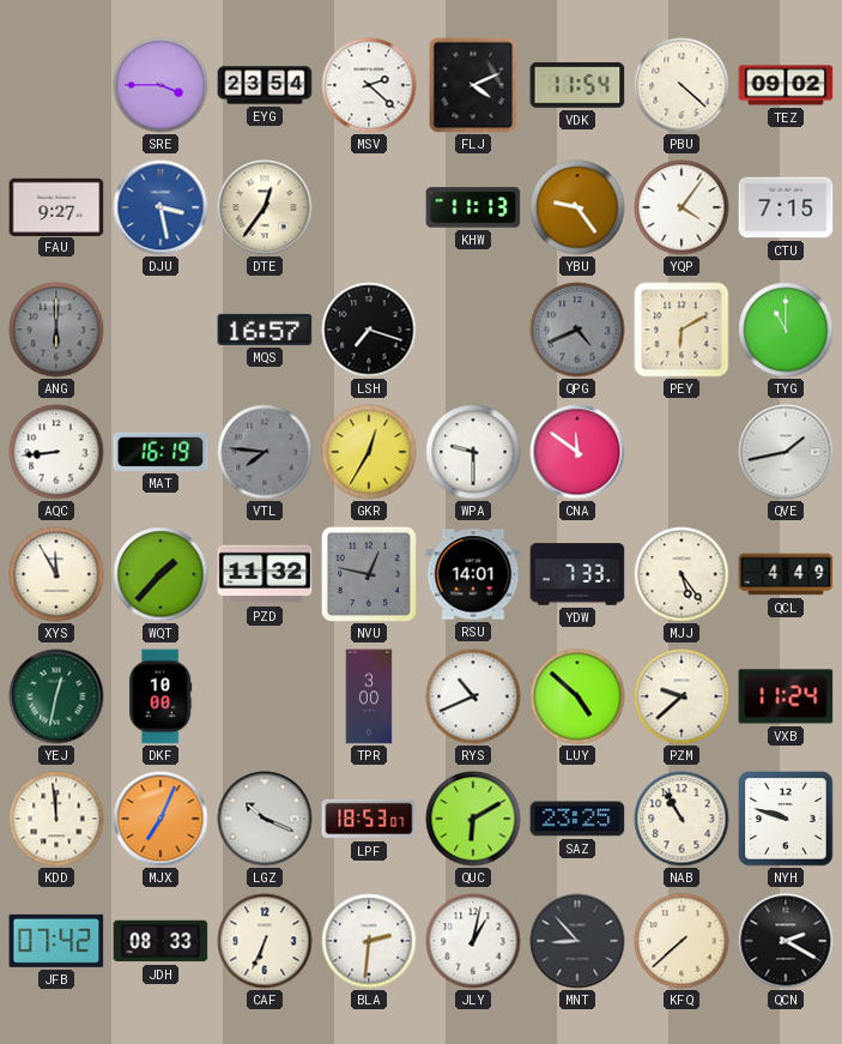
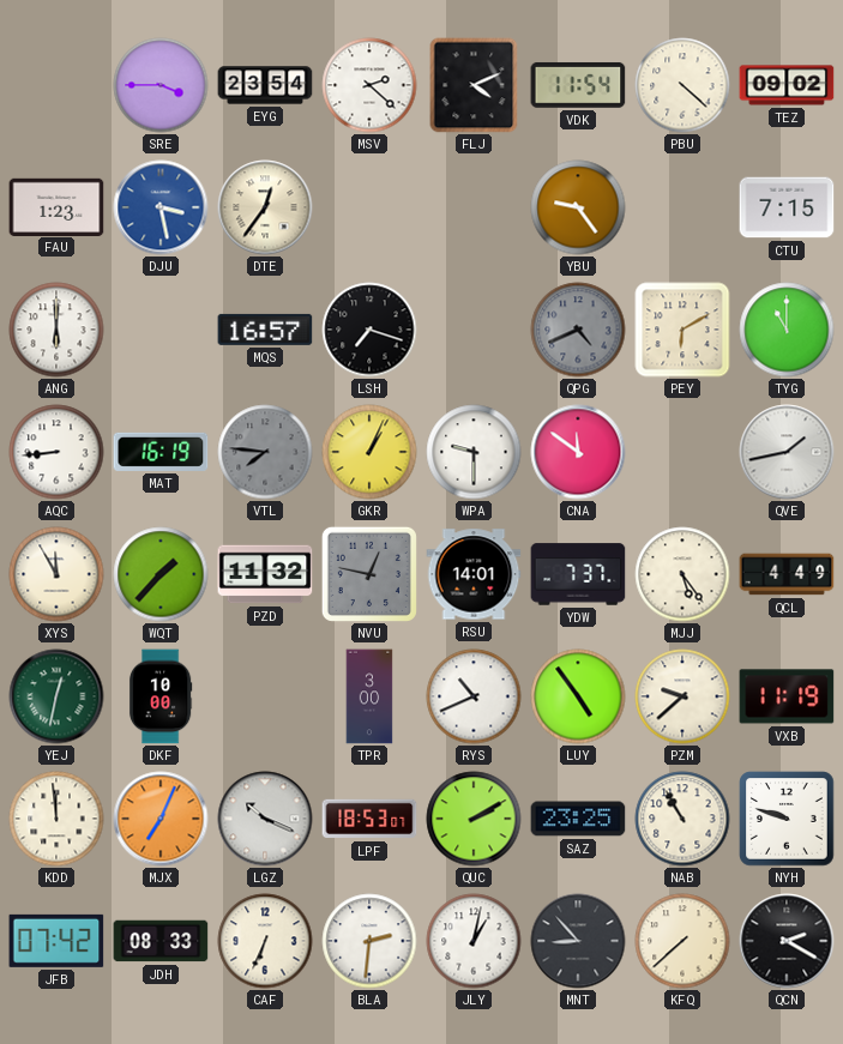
FAU: 9:27 -> 1:23
KHW: 11:13 -> none
YQP: 4:06 -> none
ANG dial: grey -> white
GKR: 12:35 -> 1:04
YDW: 7:33 -> 7:37
LUY: 4:52 -> 4:54
VXB: 11:24 -> 11:19
QUC: 6:10 -> 2:10
